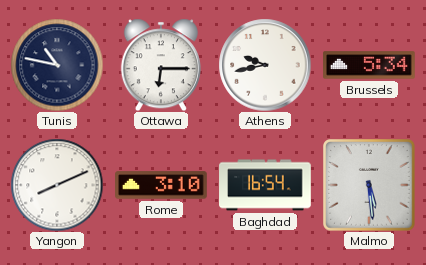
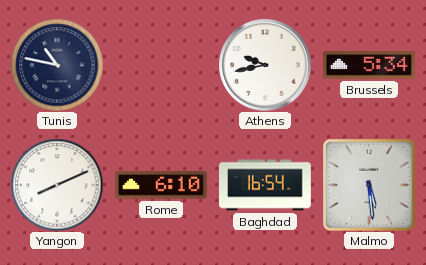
Ottawa: 6:15 -> none
Rome: 3:10 -> 6:10
